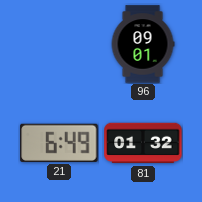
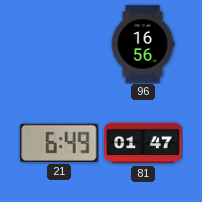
96: 09:01 -> 16:56
81: 01:32 -> 01:47
